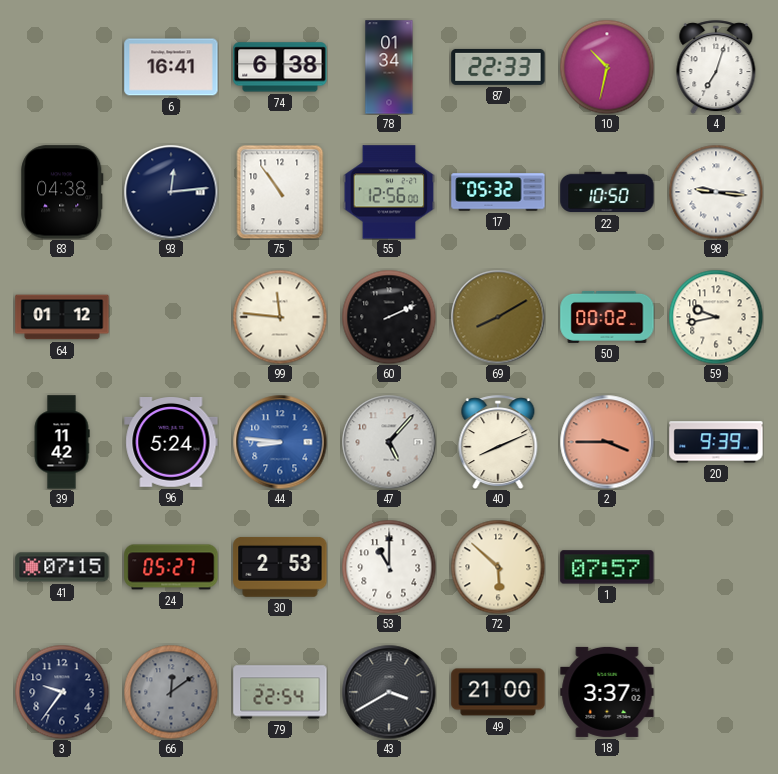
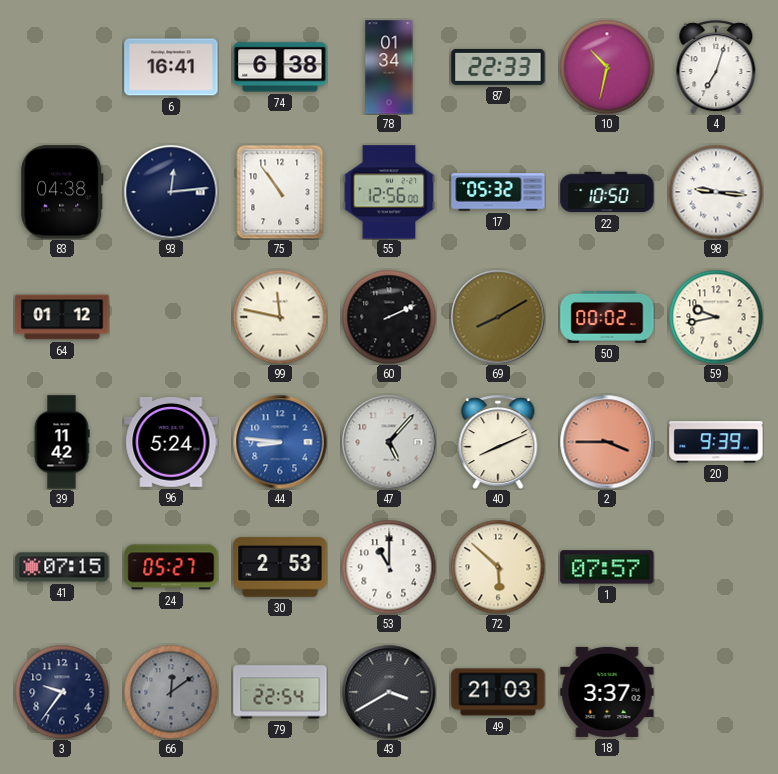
99: 11:46 -> 11:47
49: 21:00 -> 21:03
